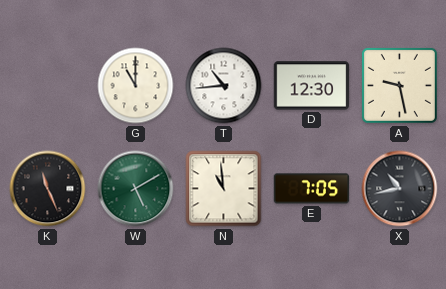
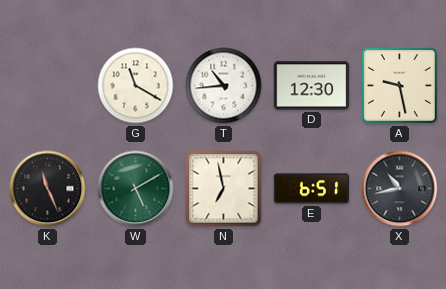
G: 11:00 -> 11:20
N: 10:59 -> 6:58
E: 7:05 -> 6:51
